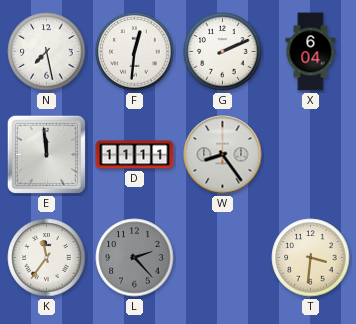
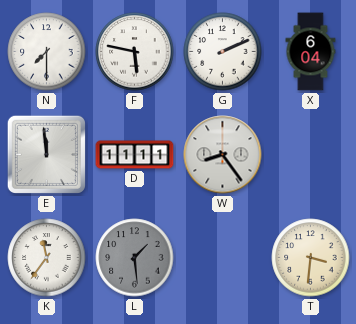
N: 7:28 -> 7:30
F: 12:31 -> 5:47
L: 2:23 -> 1:29
